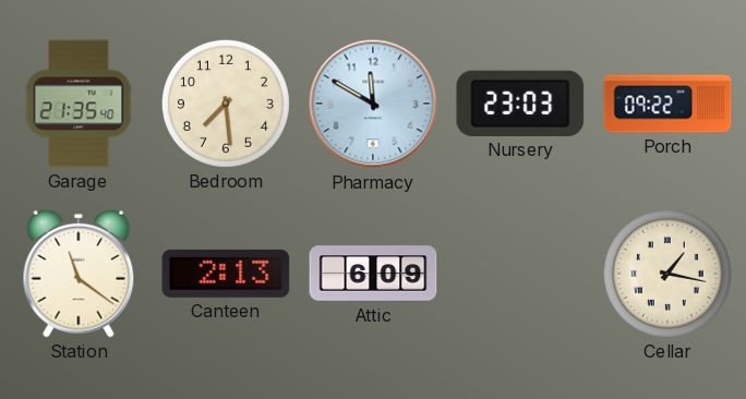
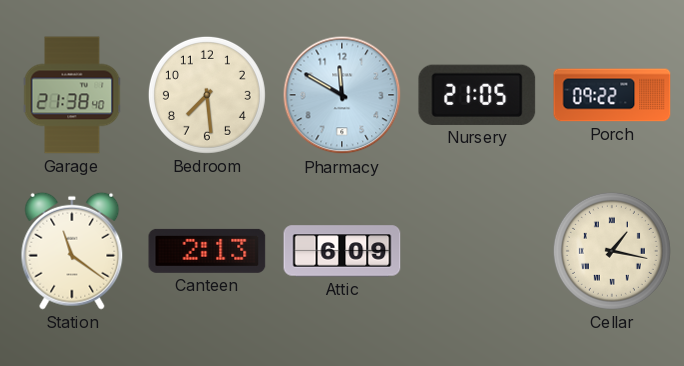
Garage: 21:35 -> 21:38
Nursery: 23:03 -> 21:05
